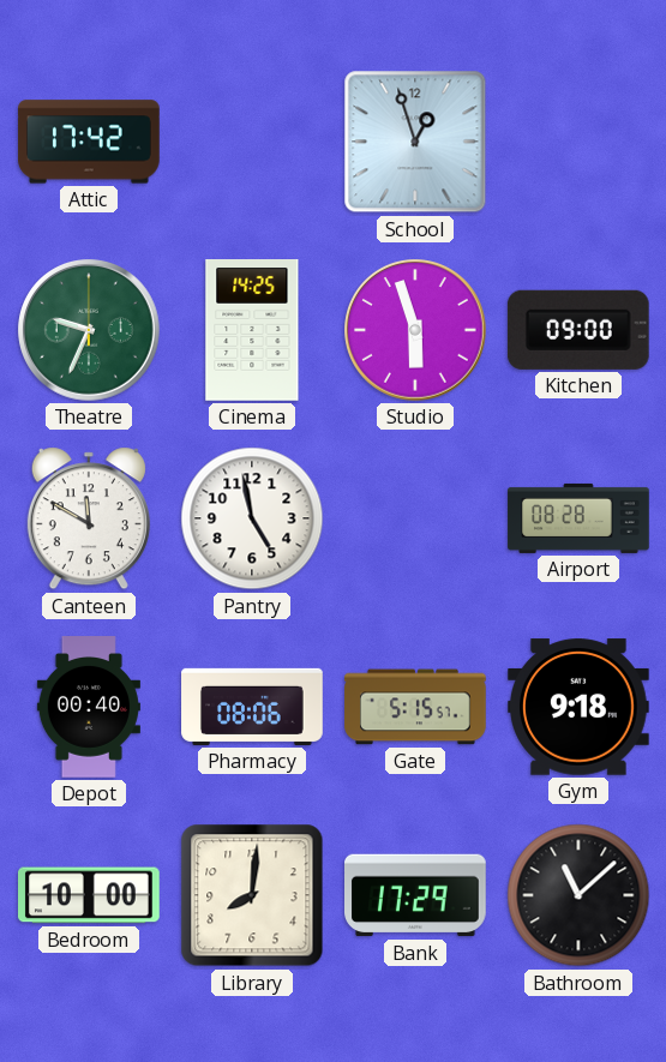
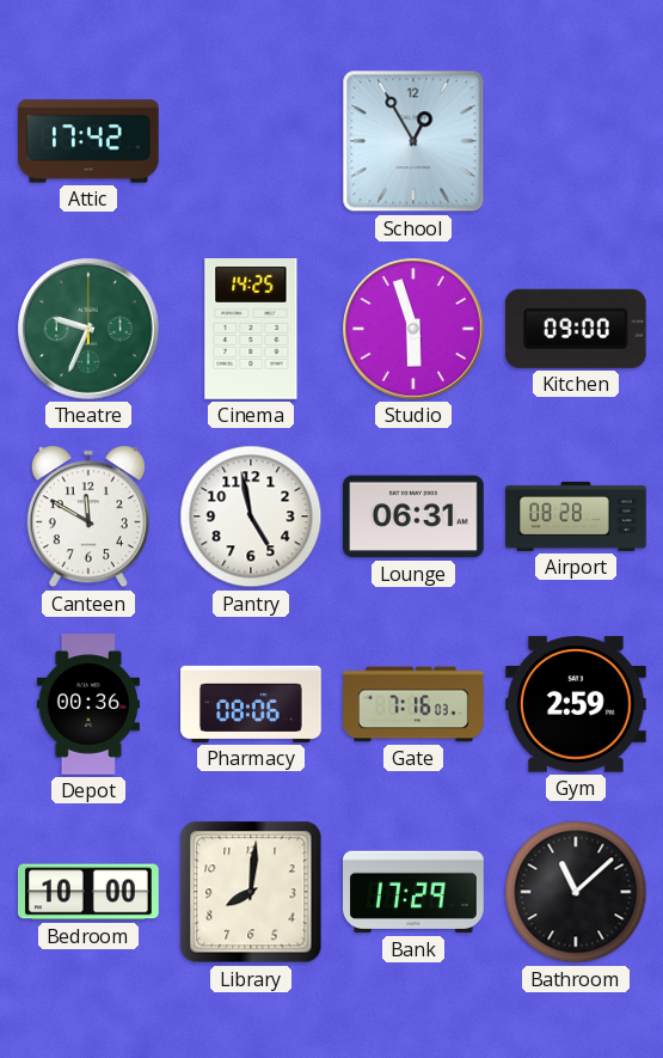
School: 12:57 -> 12:55
Lounge: none -> 06:31
Depot: 00:40 -> 00:36
Gate: 5:15 -> 7:16
Gym: 9:18 -> 2:59
